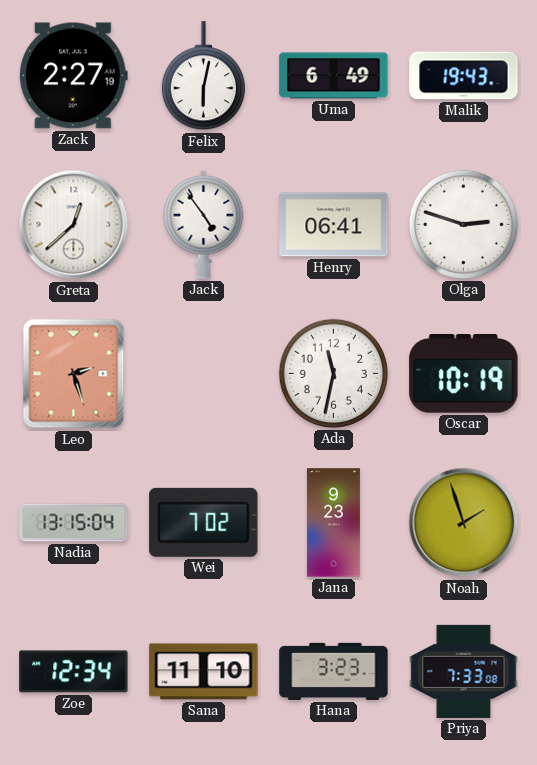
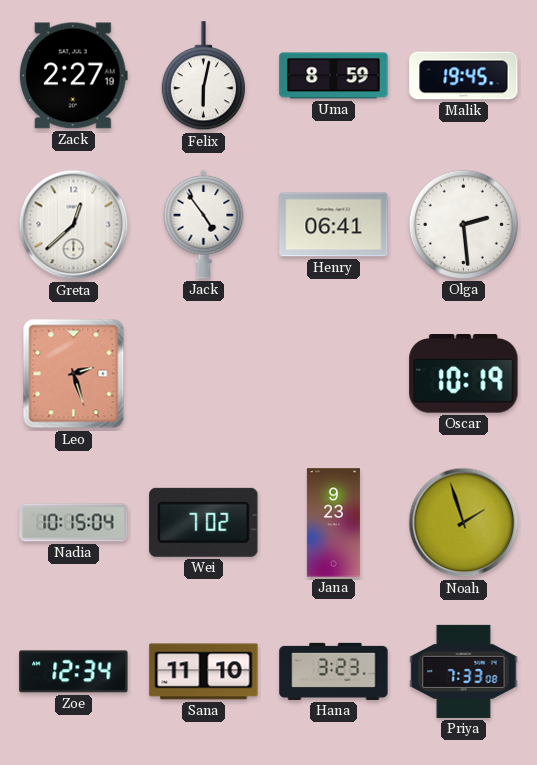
Uma: 6:49 -> 8:59
Malik: 19:43 -> 19:45
Olga: 2:48 -> 2:29
Ada: 11:32 -> none
Nadia: 13:15 -> 10:15
